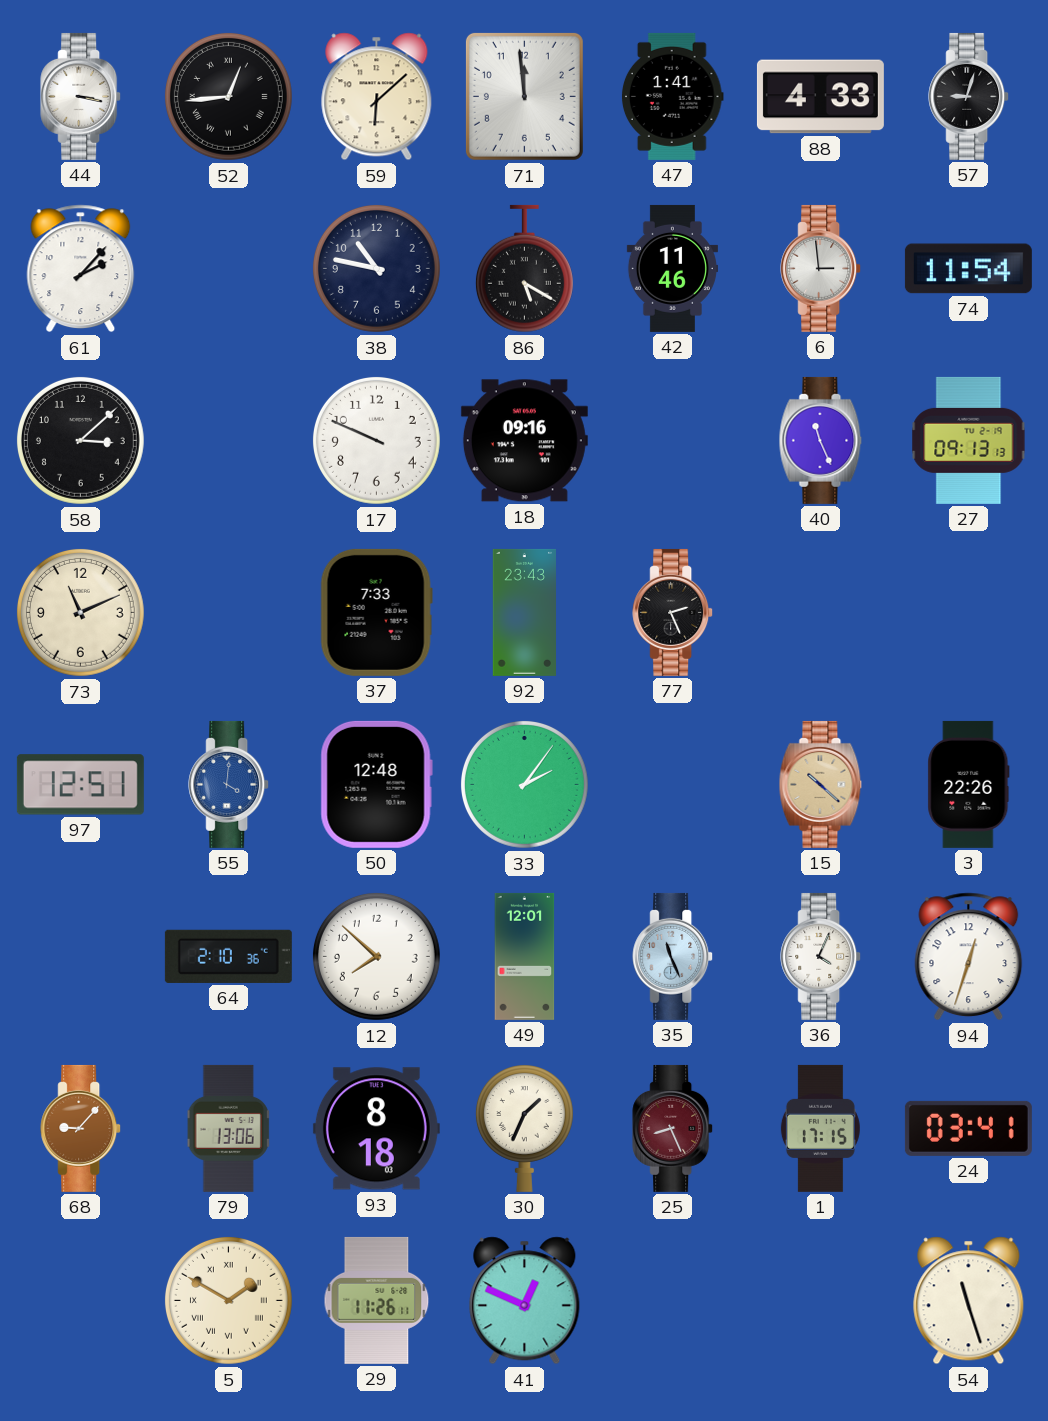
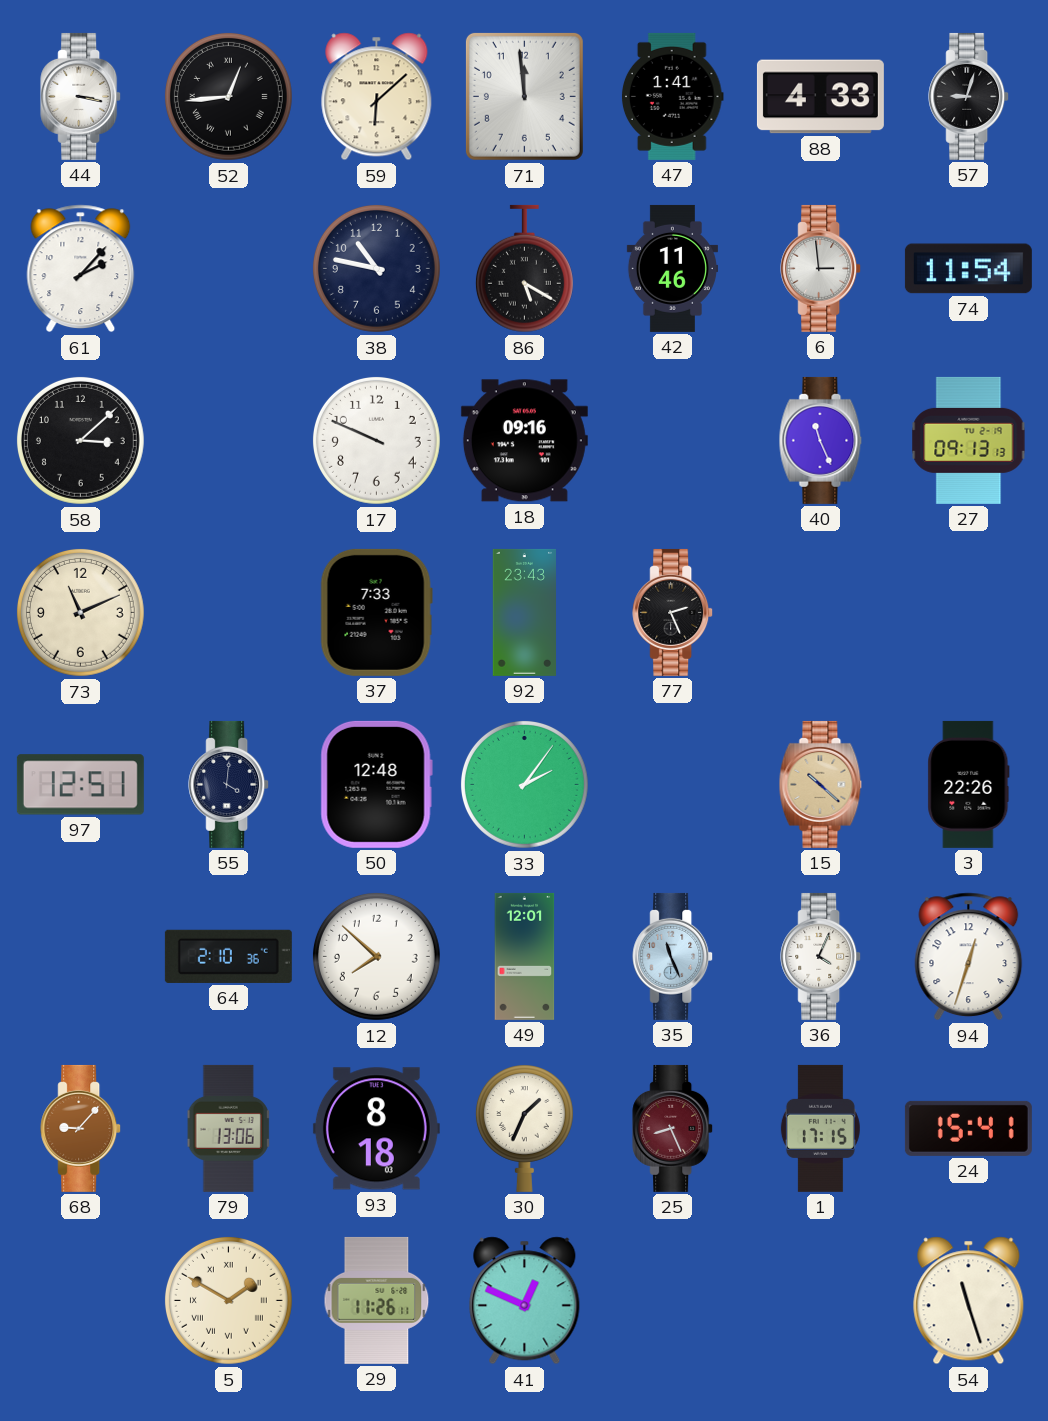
55 dial: blue -> navy
24: 03:41 -> 15:41
